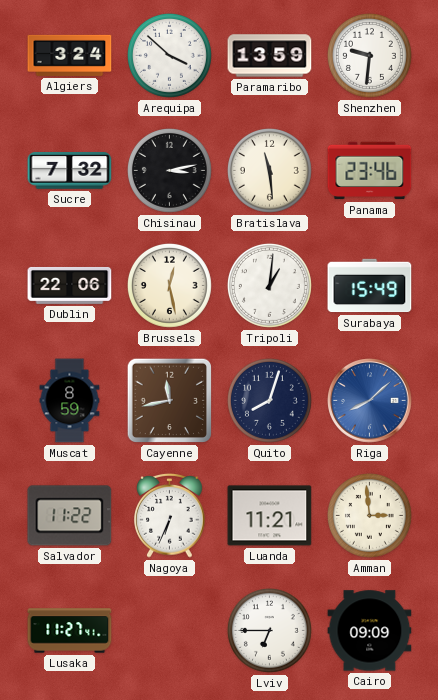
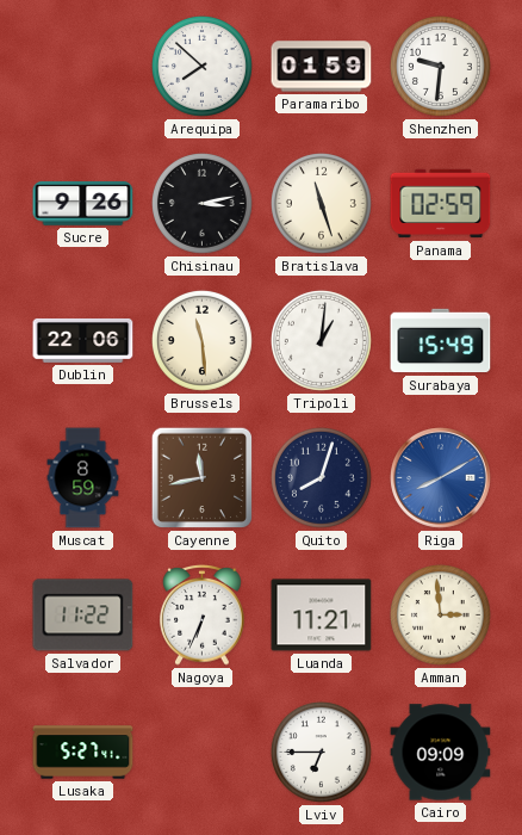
Algiers: 3:24 -> none
Arequipa: 3:52 -> 7:52
Paramaribo: 13:59 -> 01:59
Sucre: 7:32 -> 9:26
Bratislava: 11:29 -> 11:27
Panama: 23:46 -> 02:59
Brussels: 12:28 -> 11:29
Riga: 8:08 -> 8:10
Lusaka: 11:27 -> 5:27
